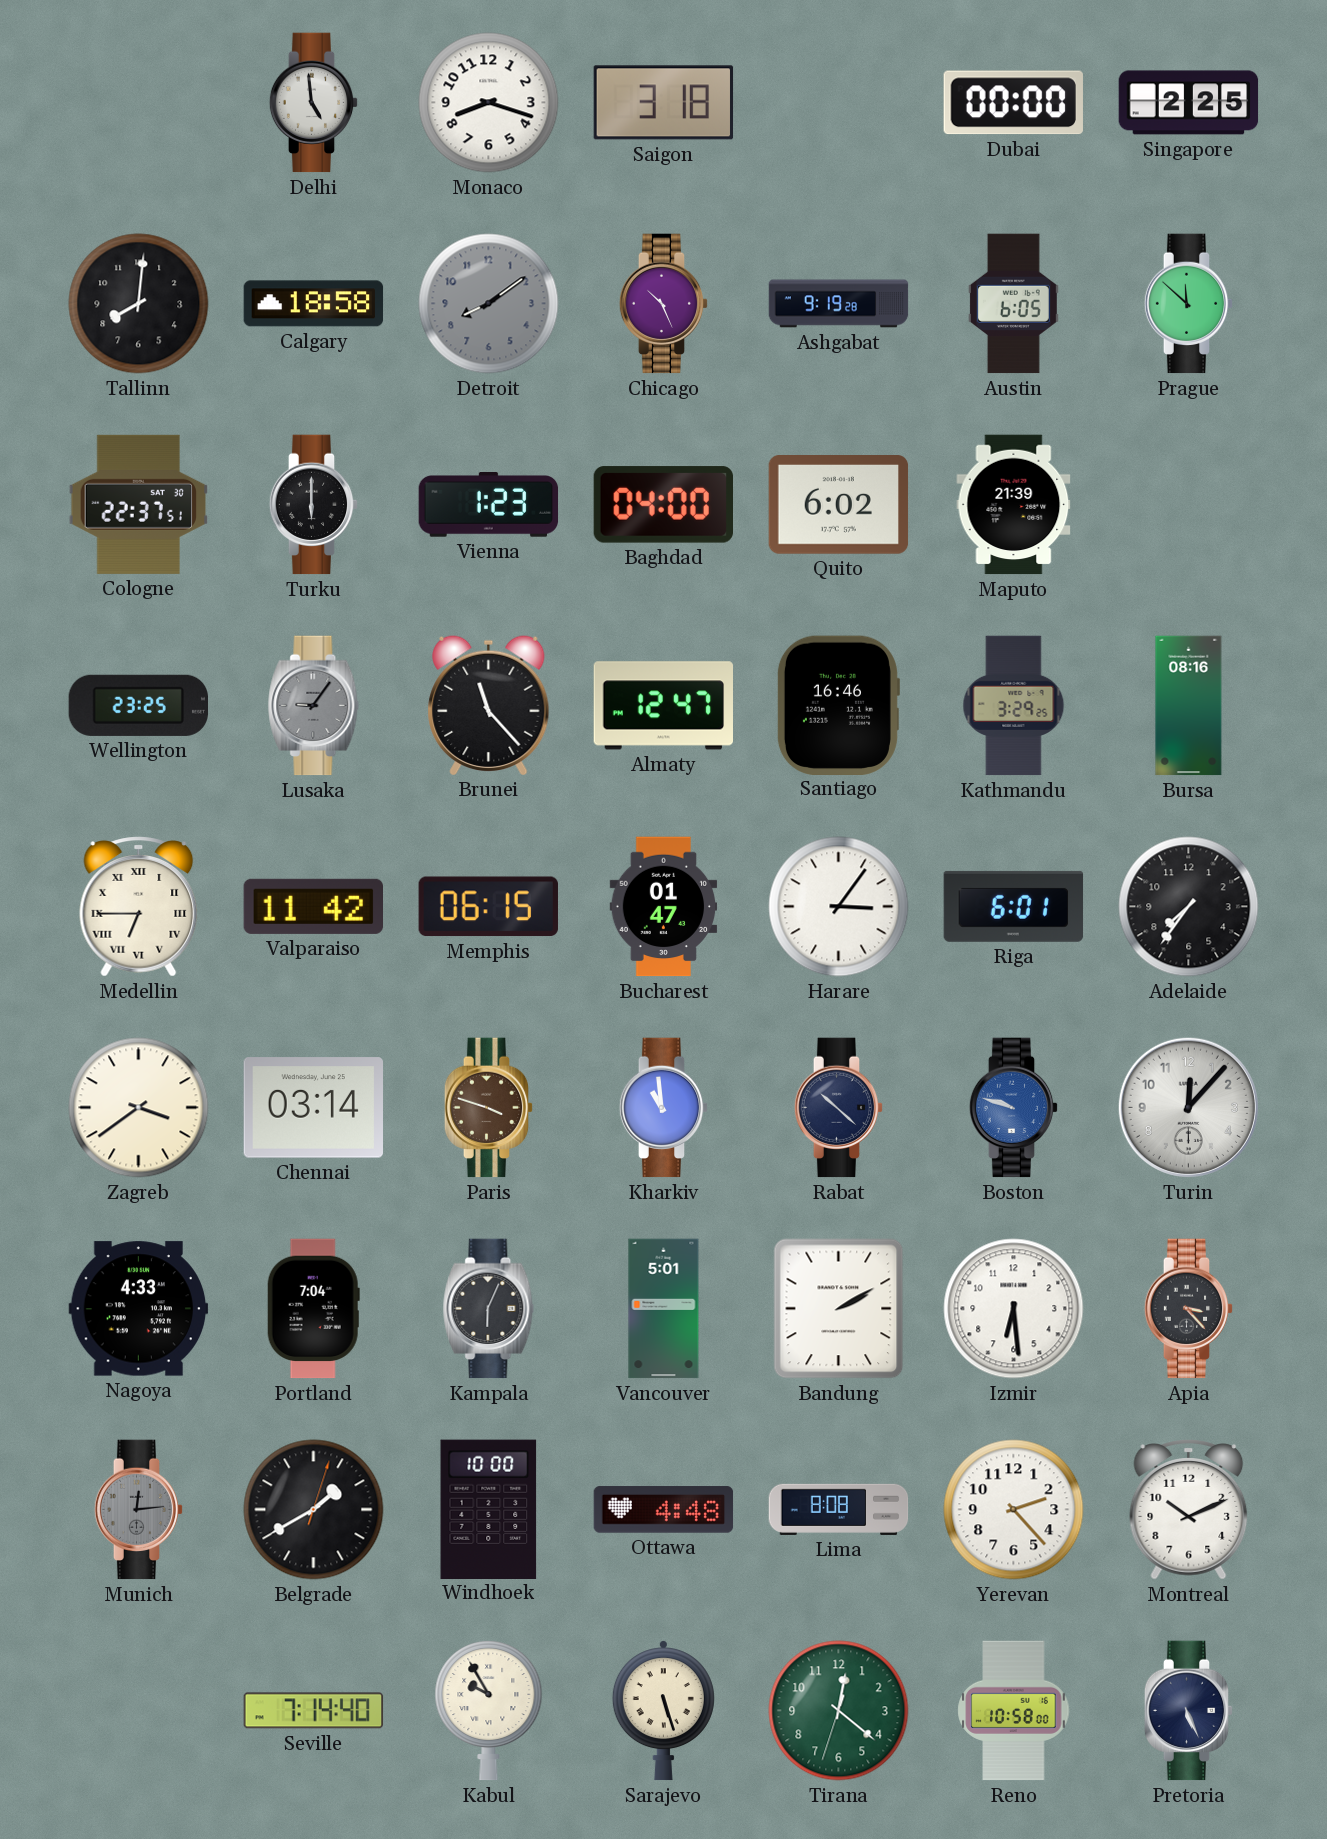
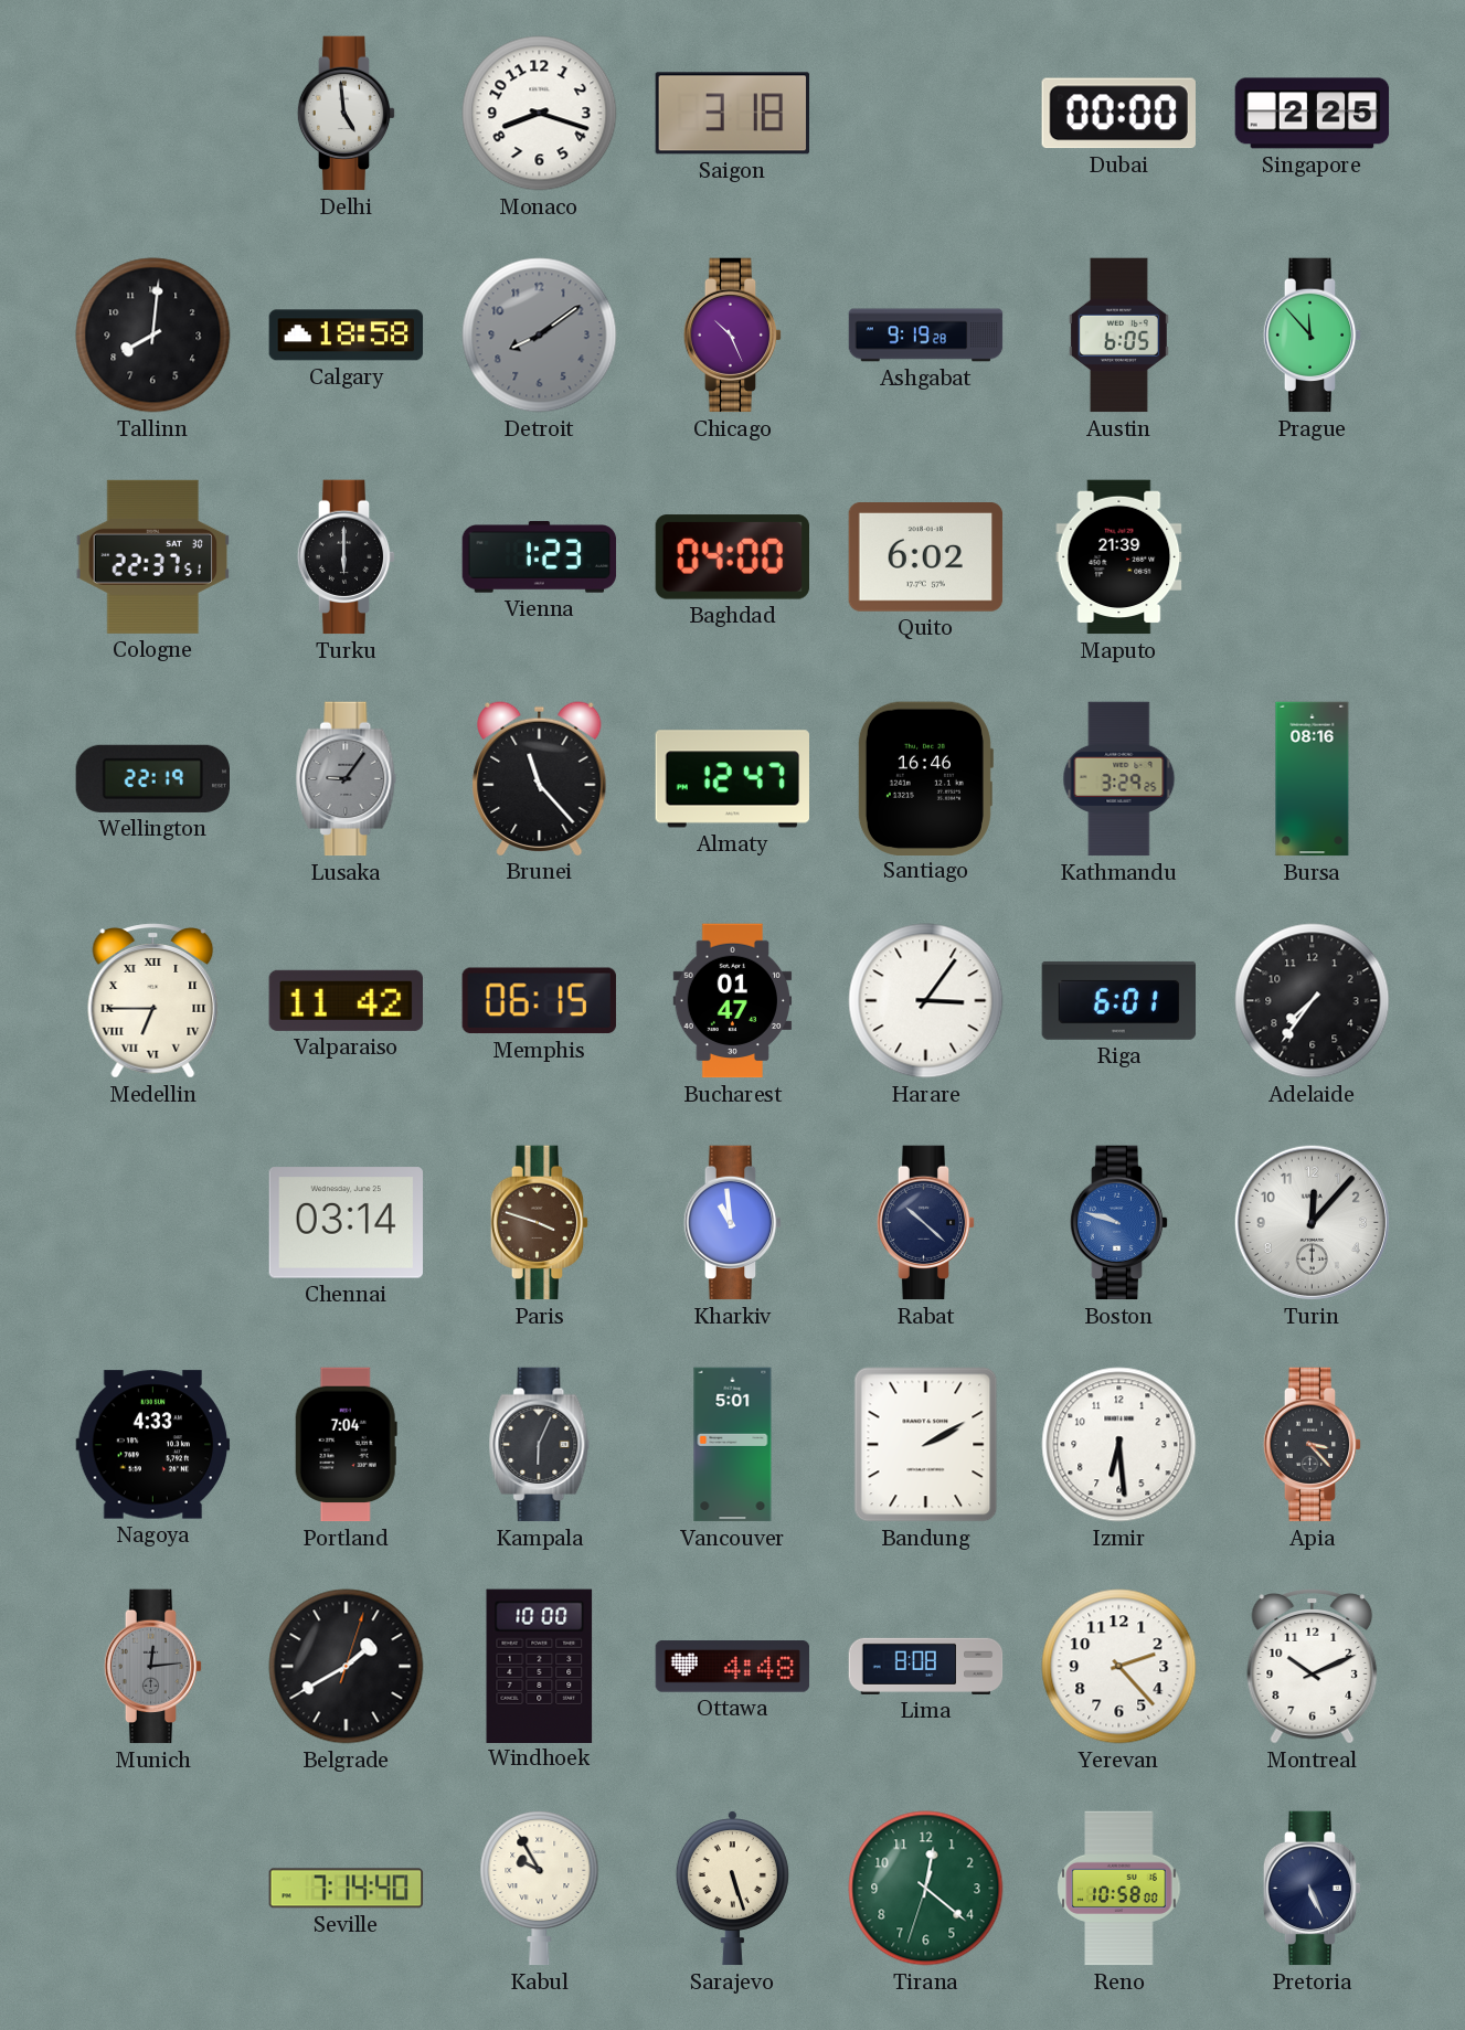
Prague: 11:52 -> 11:53
Wellington: 23:25 -> 22:19
Zagreb: 3:39 -> none
